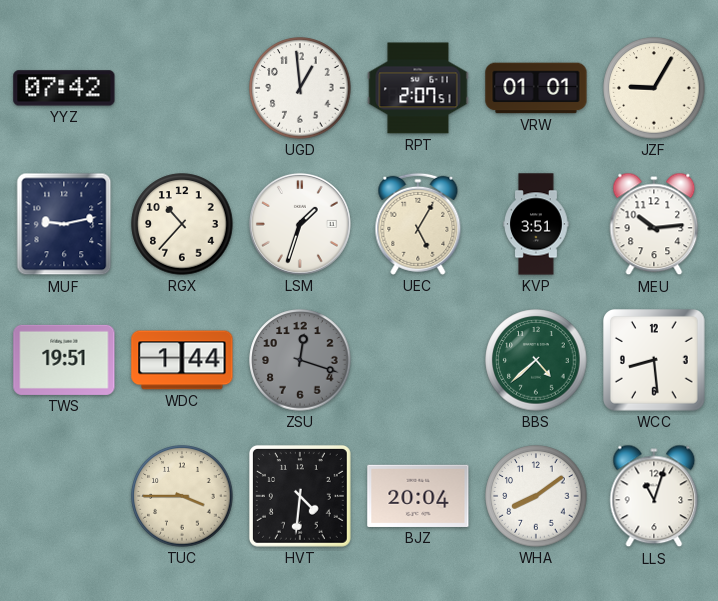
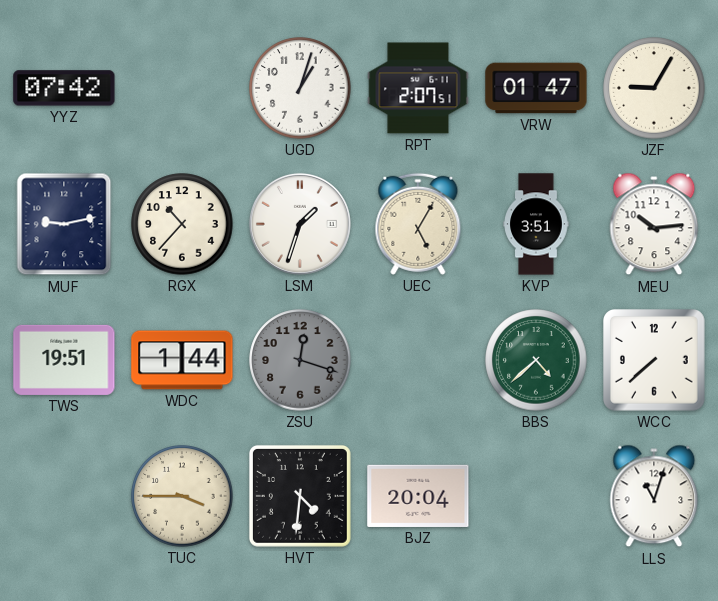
UGD: 12:59 -> 1:03
VRW: 01:01 -> 01:47
WCC: 8:29 -> 7:38
WHA: 8:09 -> none
